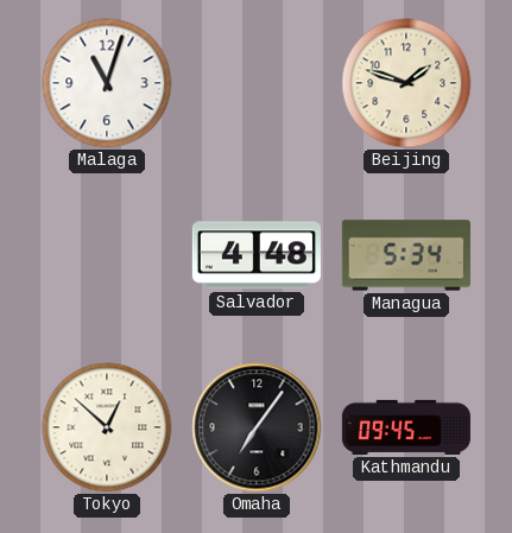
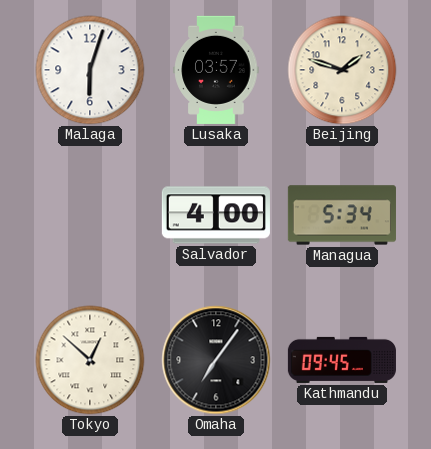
Malaga: 11:03 -> 6:03
Lusaka: none -> 03:57
Salvador: 4:48 -> 4:00
